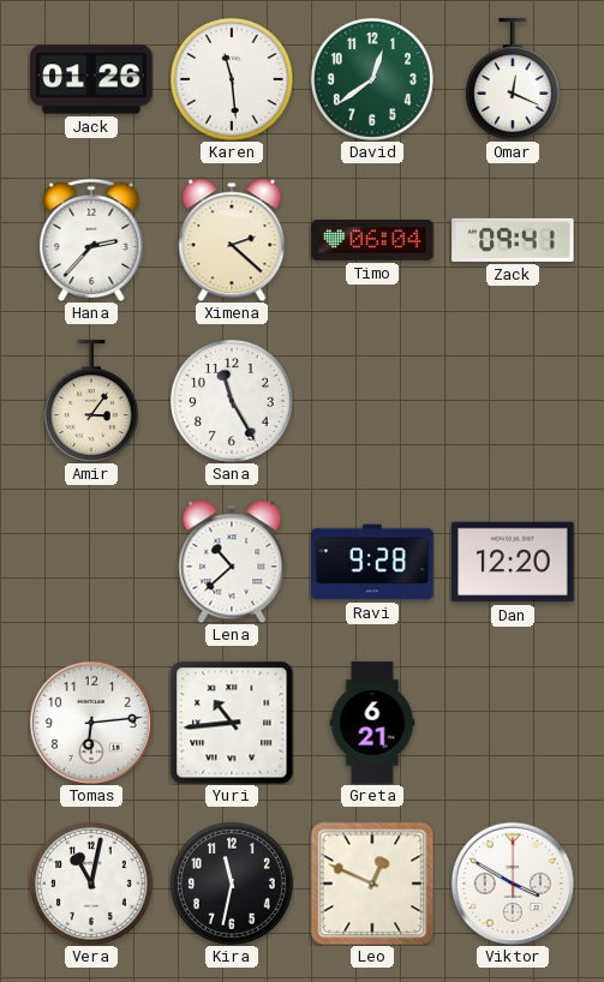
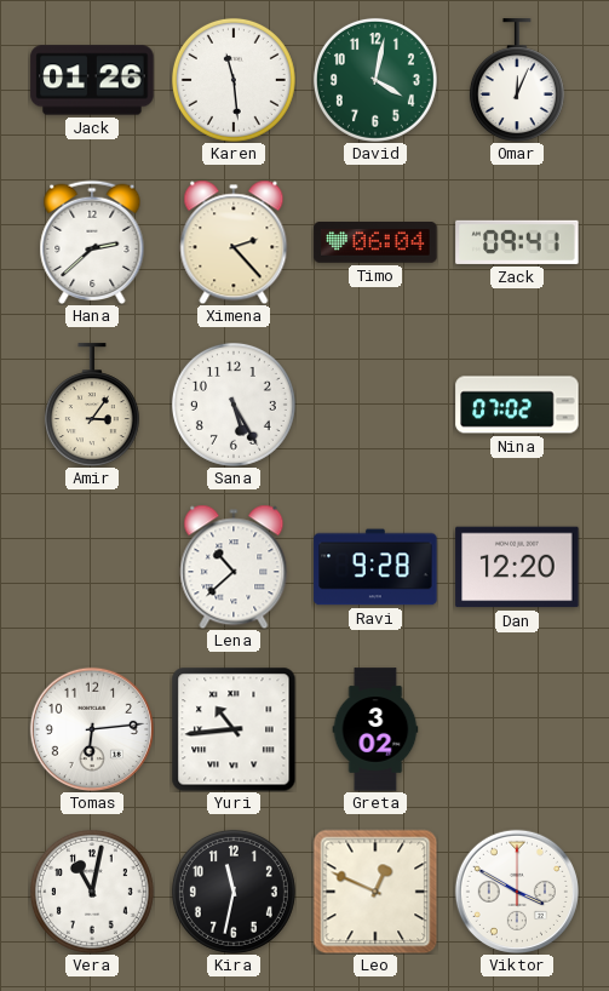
David: 12:39 -> 4:02
Omar: 12:19 -> 12:04
Hana: 2:37 -> 2:38
Ximena: 2:22 -> 2:23
Sana: 11:25 -> 5:25
Nina: none -> 07:02
Greta: 6:21 -> 3:02
